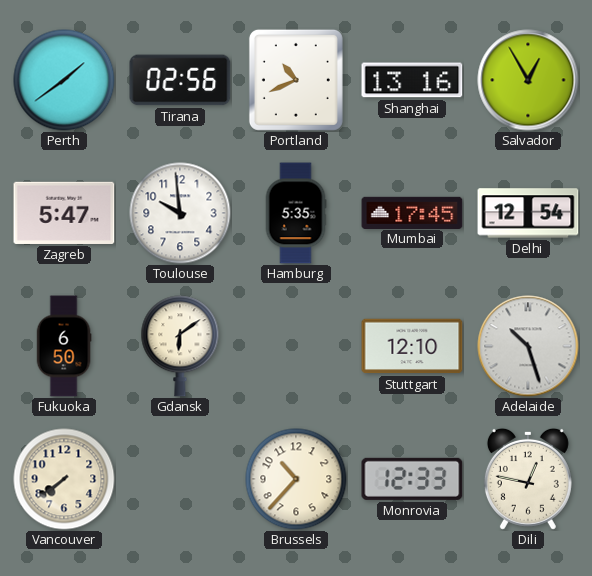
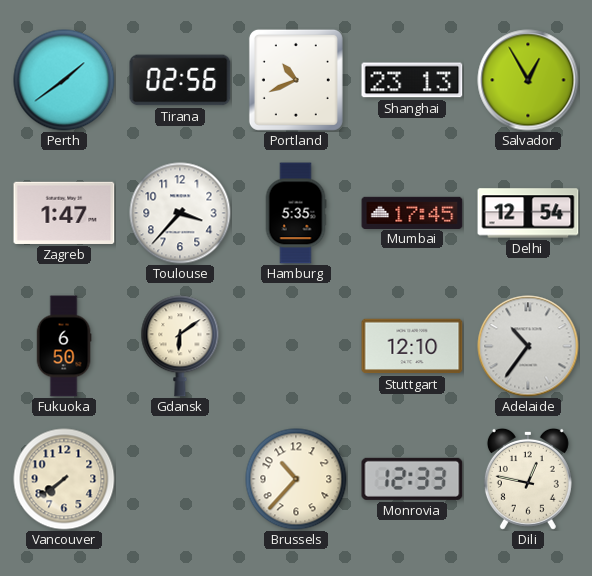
Shanghai: 13:16 -> 23:13
Zagreb: 5:47 -> 1:47
Toulouse: 9:59 -> 3:37
Adelaide: 10:27 -> 10:36
